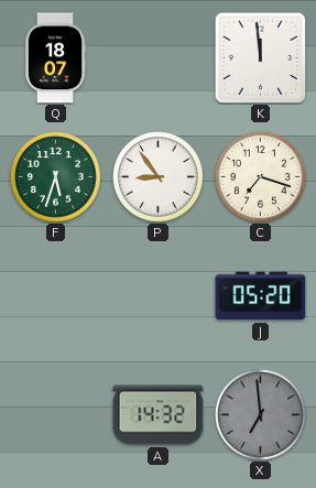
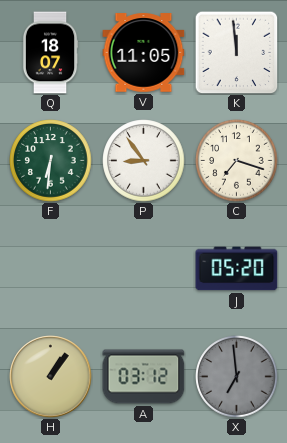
V: none -> 11:05
F: 5:33 -> 6:31
H: none -> 1:06
A: 14:32 -> 03:12
